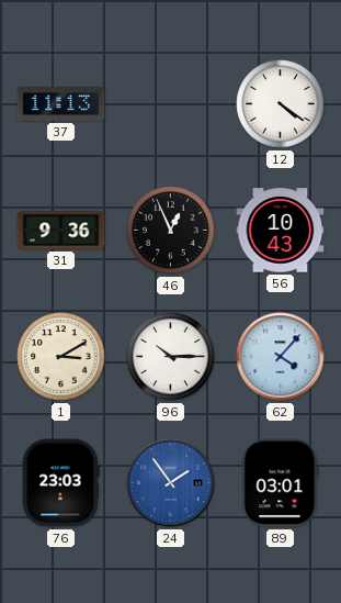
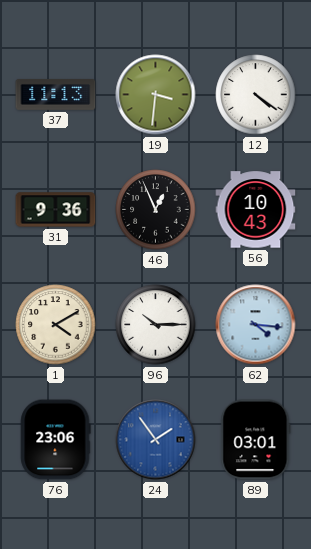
19: none -> 3:31
1: 3:10 -> 4:10
62: 4:07 -> 4:16
76: 23:03 -> 23:06
